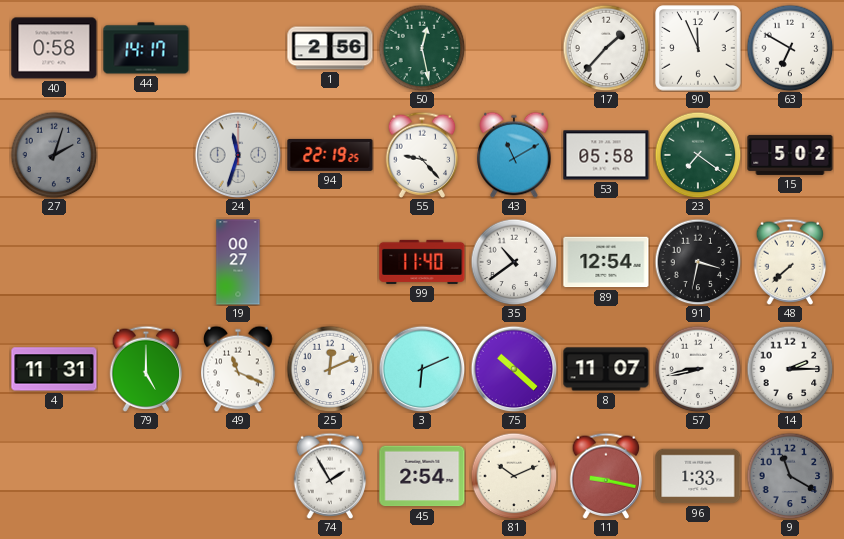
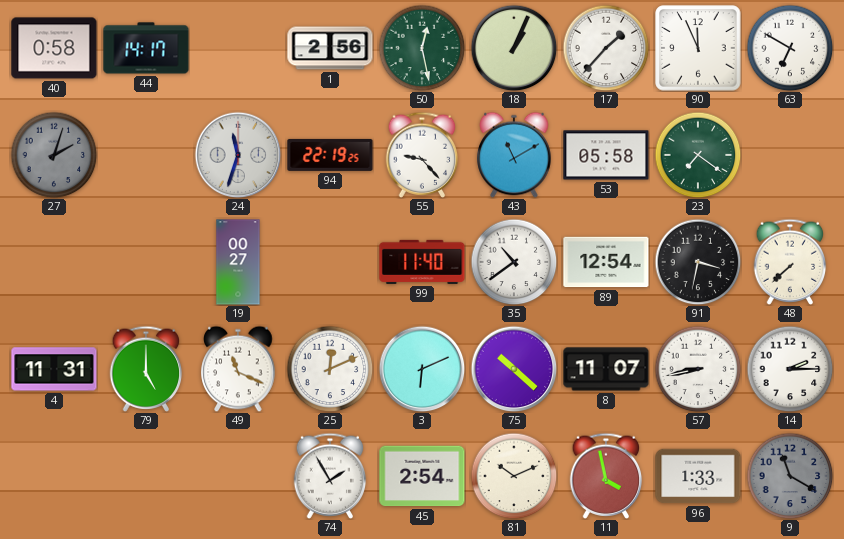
18: none -> 1:04
15: 5:02 -> none
11: 9:17 -> 3:58
